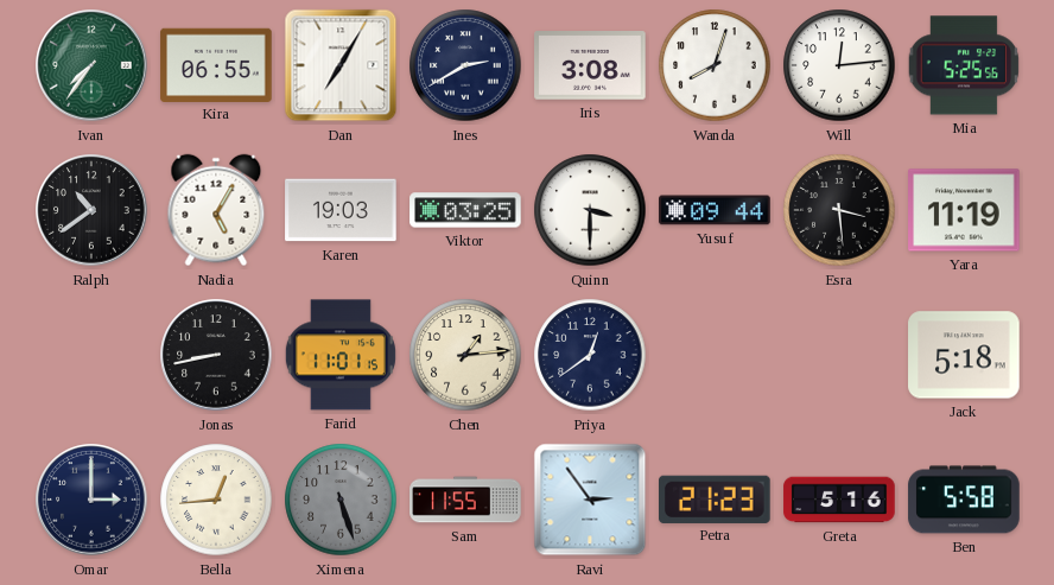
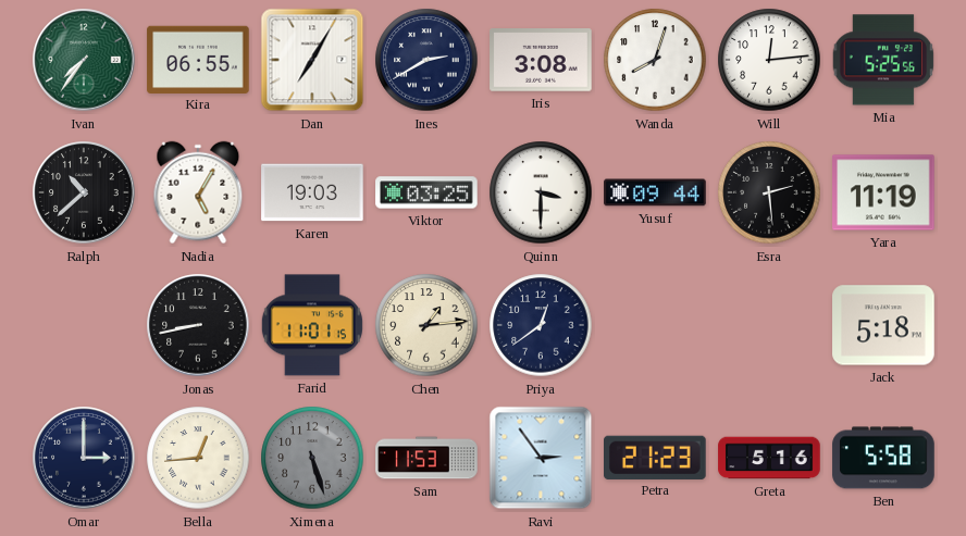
Ralph: 10:39 -> 10:38
Esra: 3:29 -> 2:29
Sam: 11:55 -> 11:53
